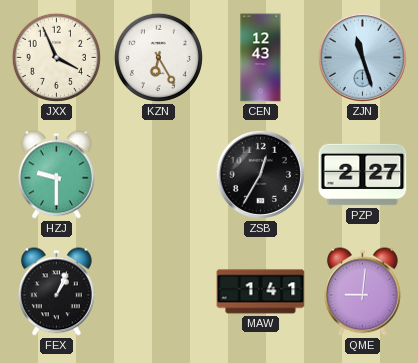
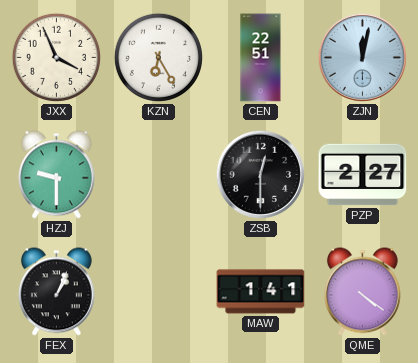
CEN: 12:43 -> 22:51
ZJN: 11:27 -> 12:02
ZSB: 12:35 -> 12:30
QME: 9:01 -> 4:21
